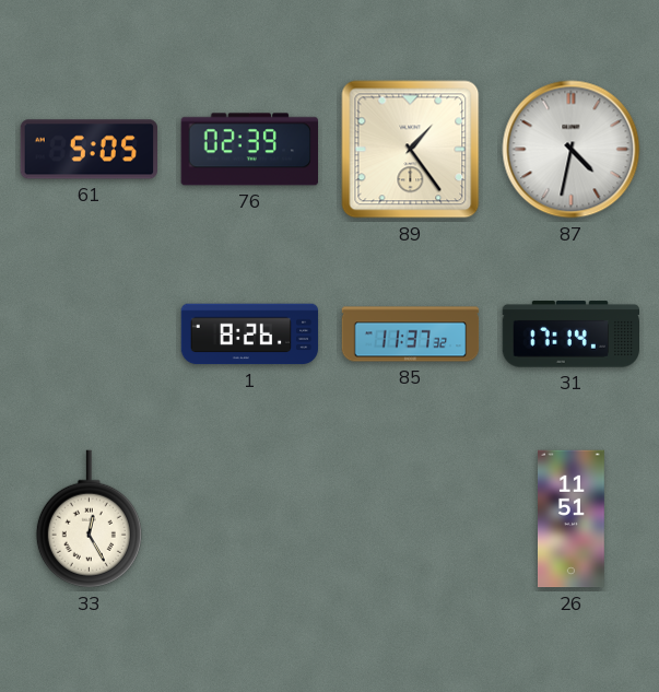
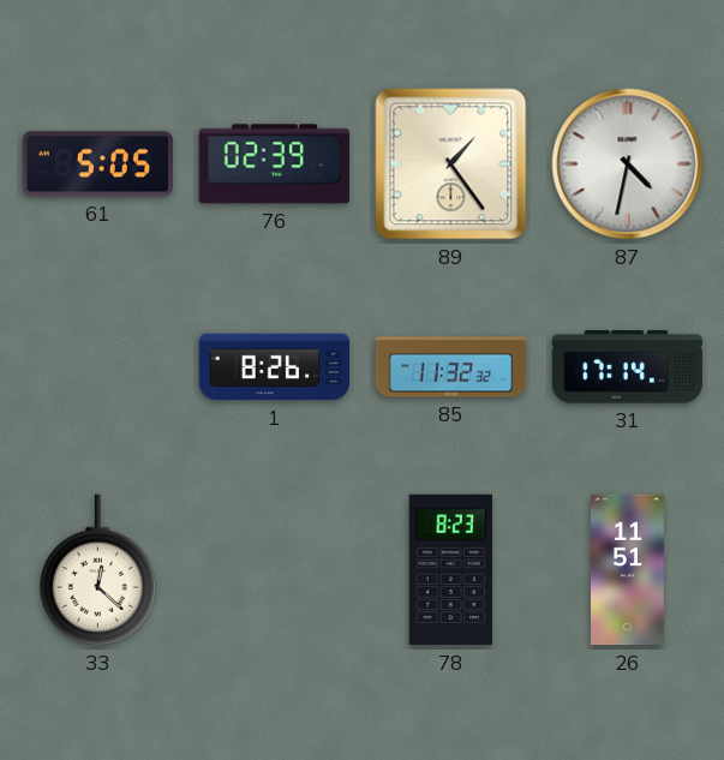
85: 11:37 -> 11:32
33: 12:25 -> 12:22
78: none -> 8:23
